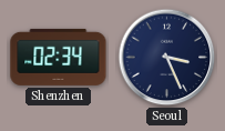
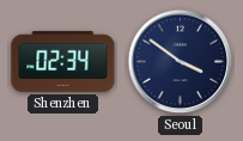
Seoul: 3:26 -> 3:51
